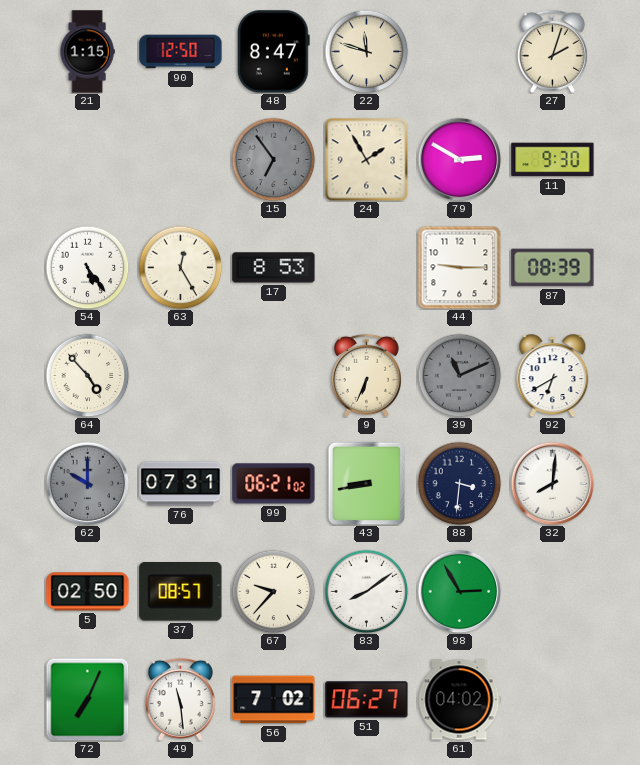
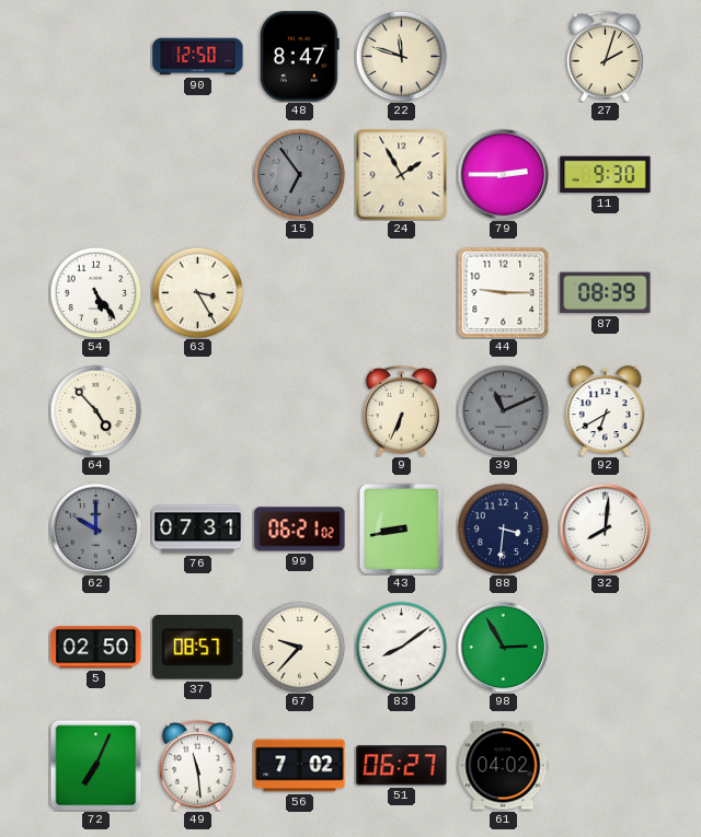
21: 1:15 -> none
79: 2:50 -> 2:45
63: 12:25 -> 3:25
17: 8:53 -> none
